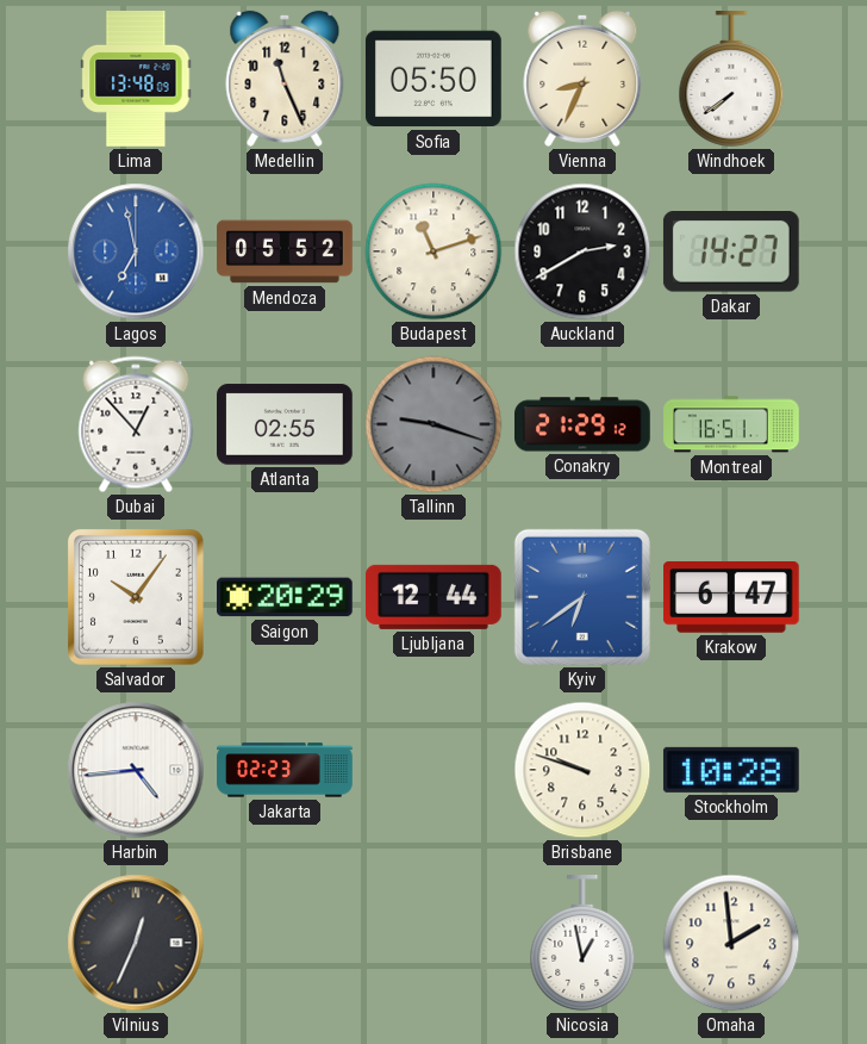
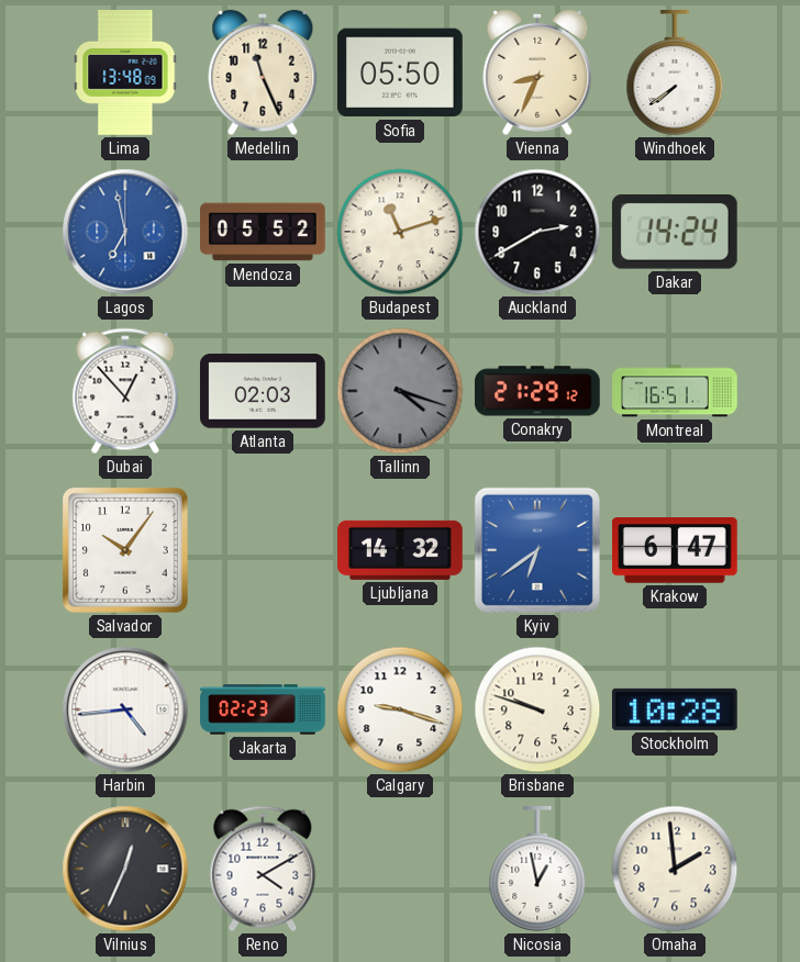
Dakar: 14:27 -> 14:24
Atlanta: 02:55 -> 02:03
Tallinn: 9:18 -> 4:18
Saigon: 20:29 -> none
Ljubljana: 12:44 -> 14:32
Calgary: none -> 9:18
Reno: none -> 4:10
